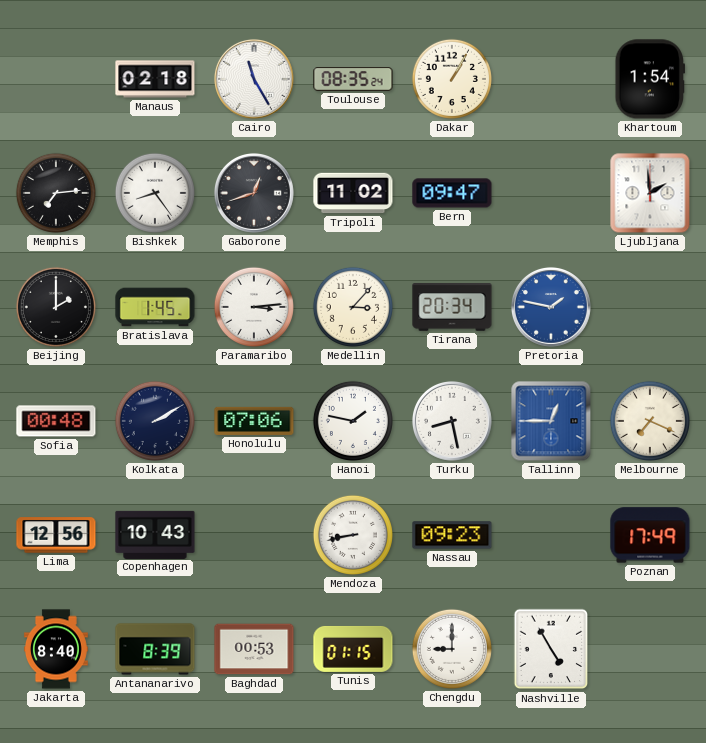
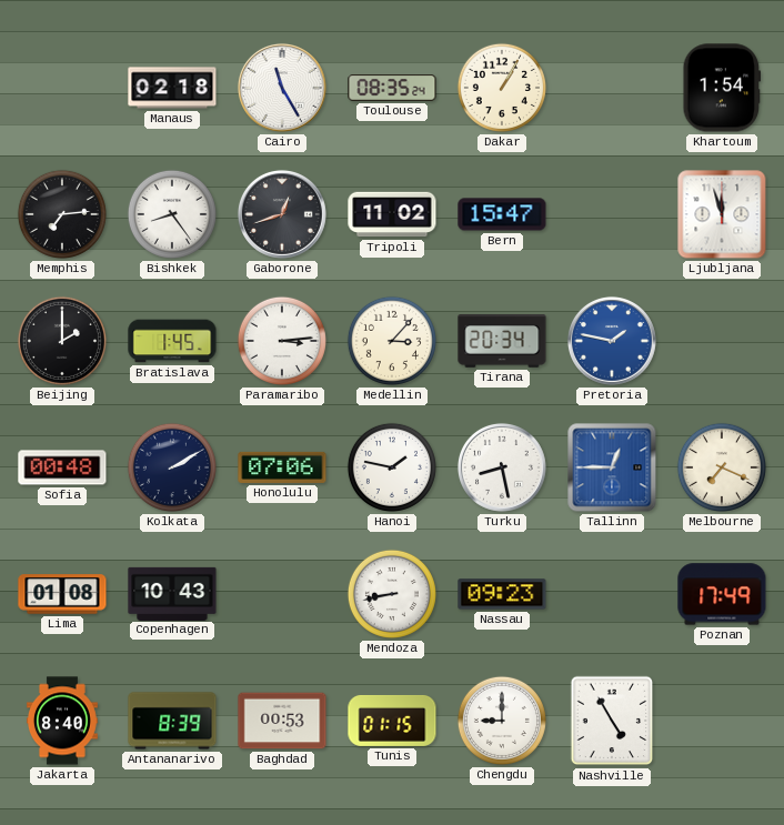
Bern: 09:47 -> 15:47
Ljubljana: 1:59 -> 11:57
Lima: 12:56 -> 01:08
